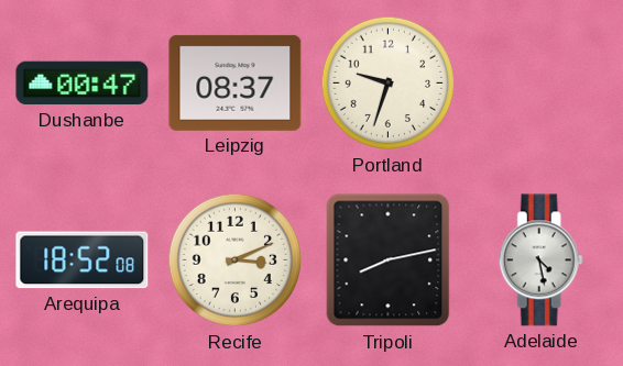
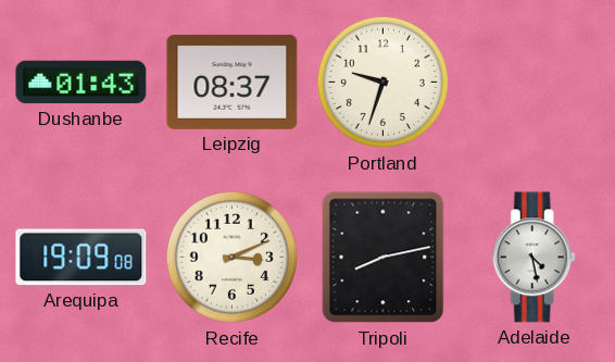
Dushanbe: 00:47 -> 01:43
Arequipa: 18:52 -> 19:09
